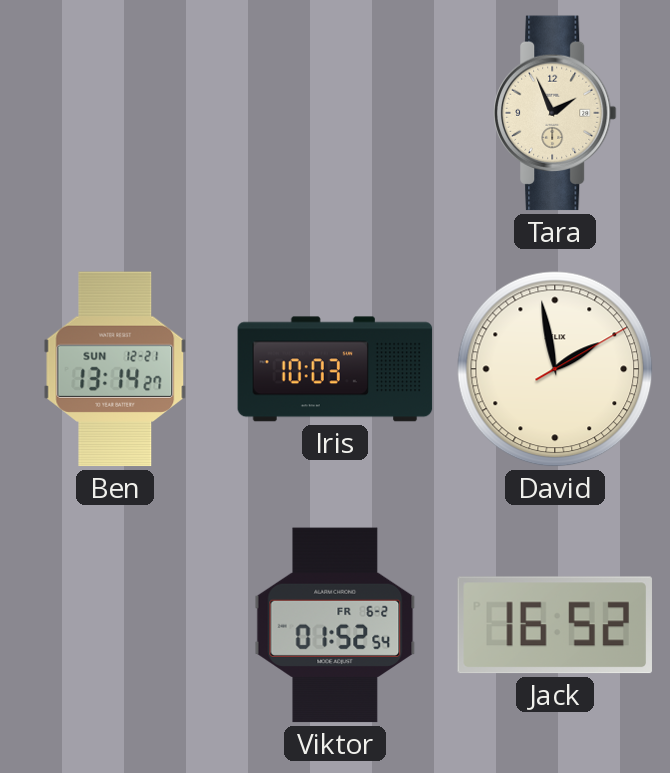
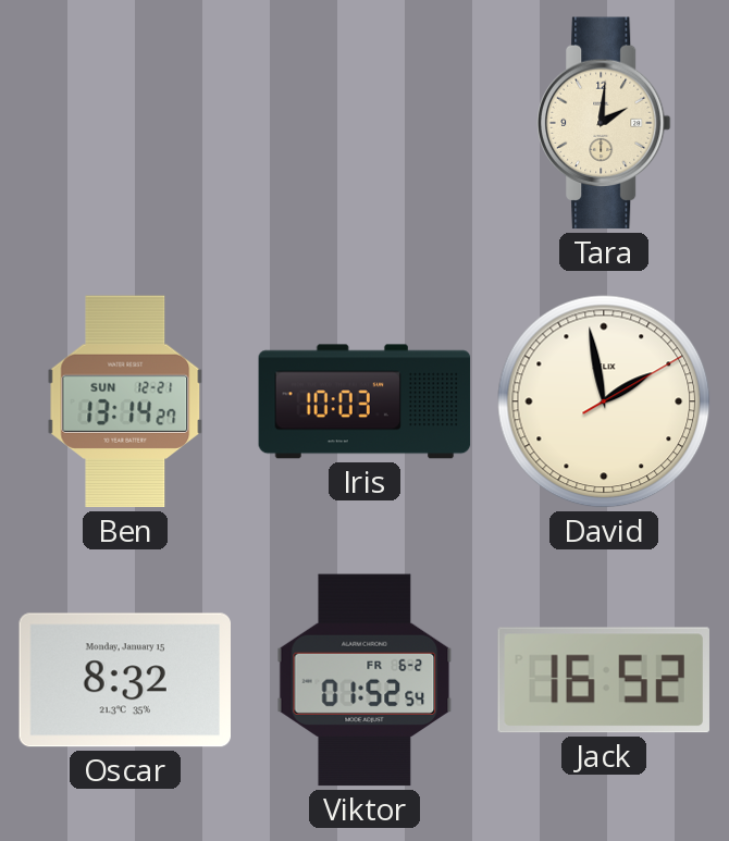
Tara: 1:56 -> 2:01
Oscar: none -> 8:32
